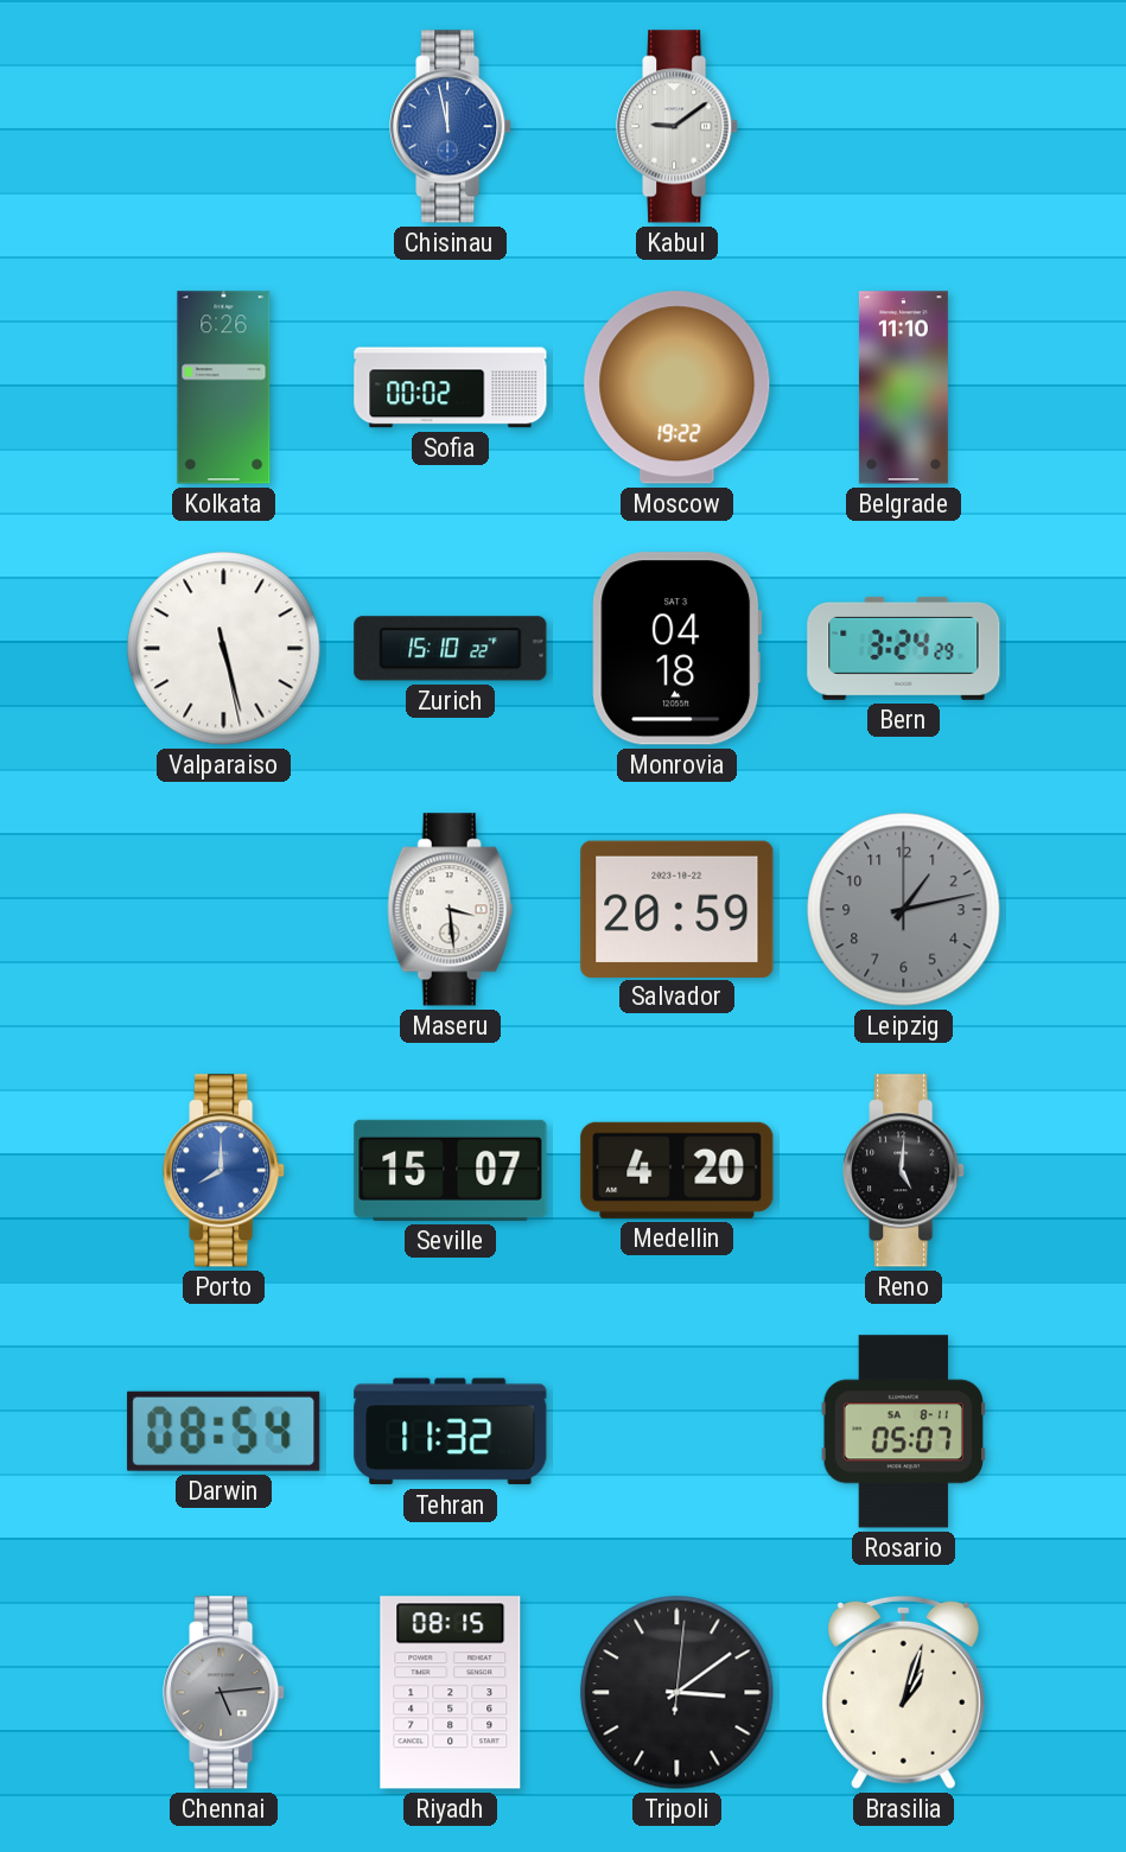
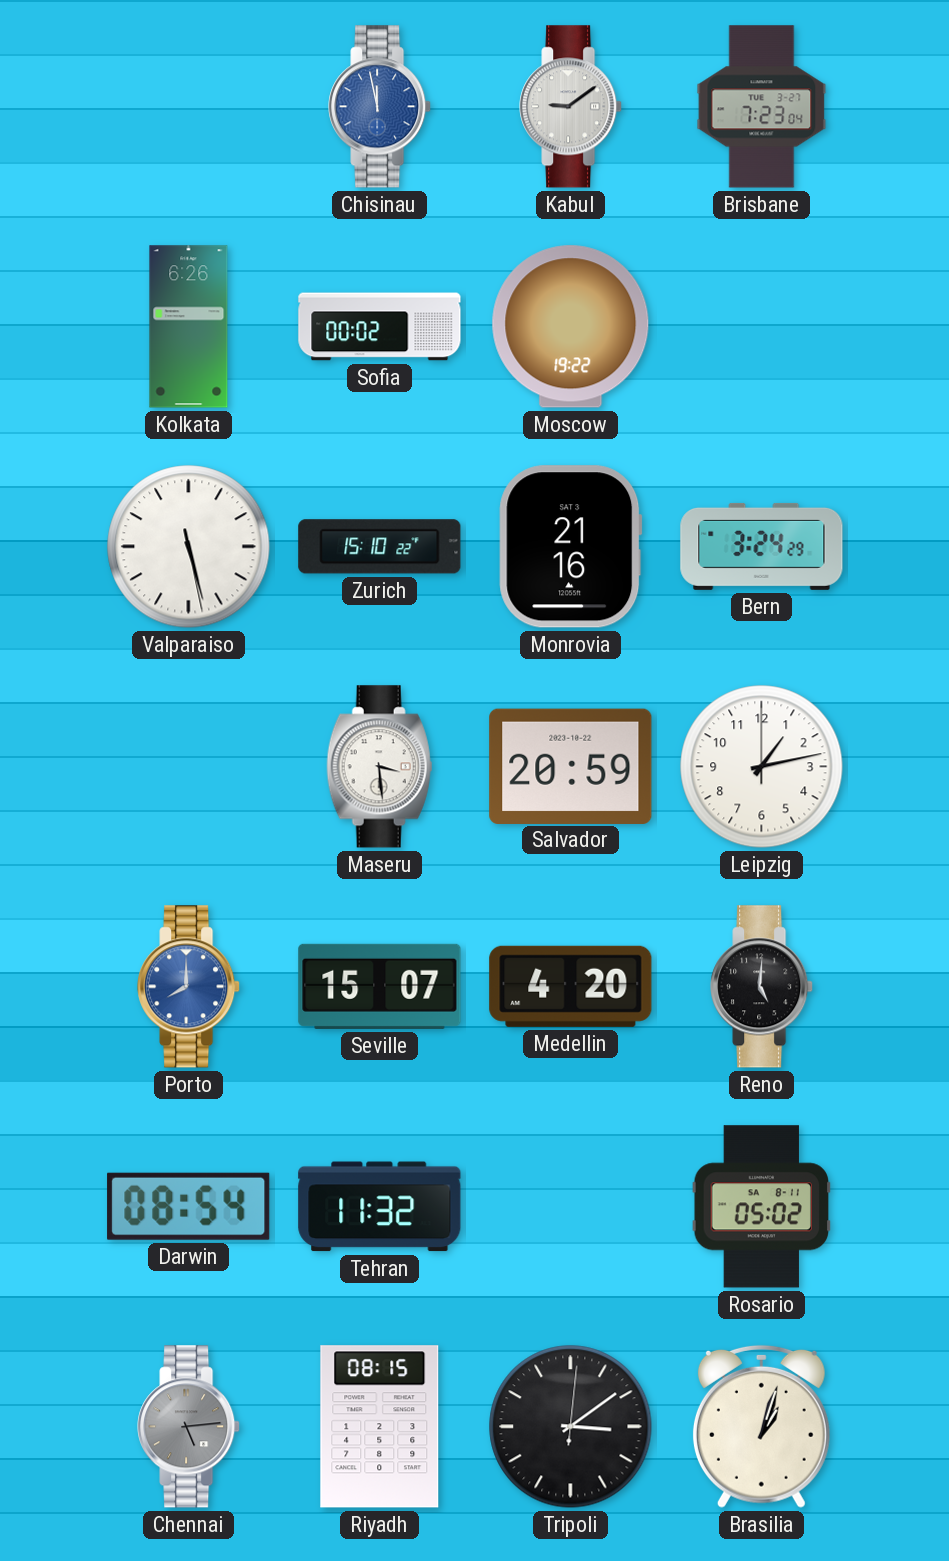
Brisbane: none -> 7:23
Belgrade: 11:10 -> none
Monrovia: 04:18 -> 21:16
Leipzig dial: grey -> white
Rosario: 05:07 -> 05:02
